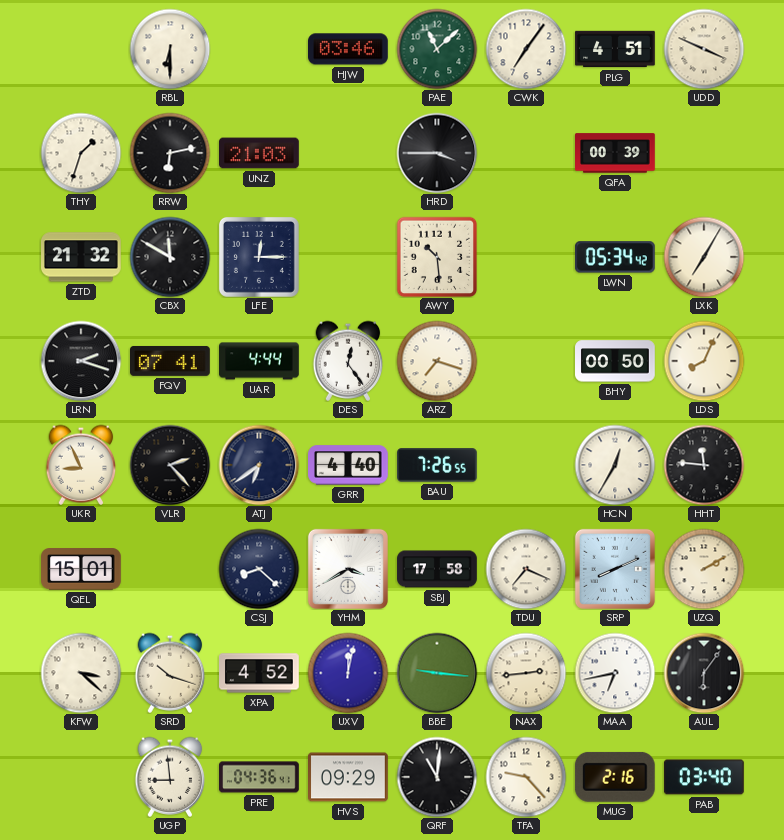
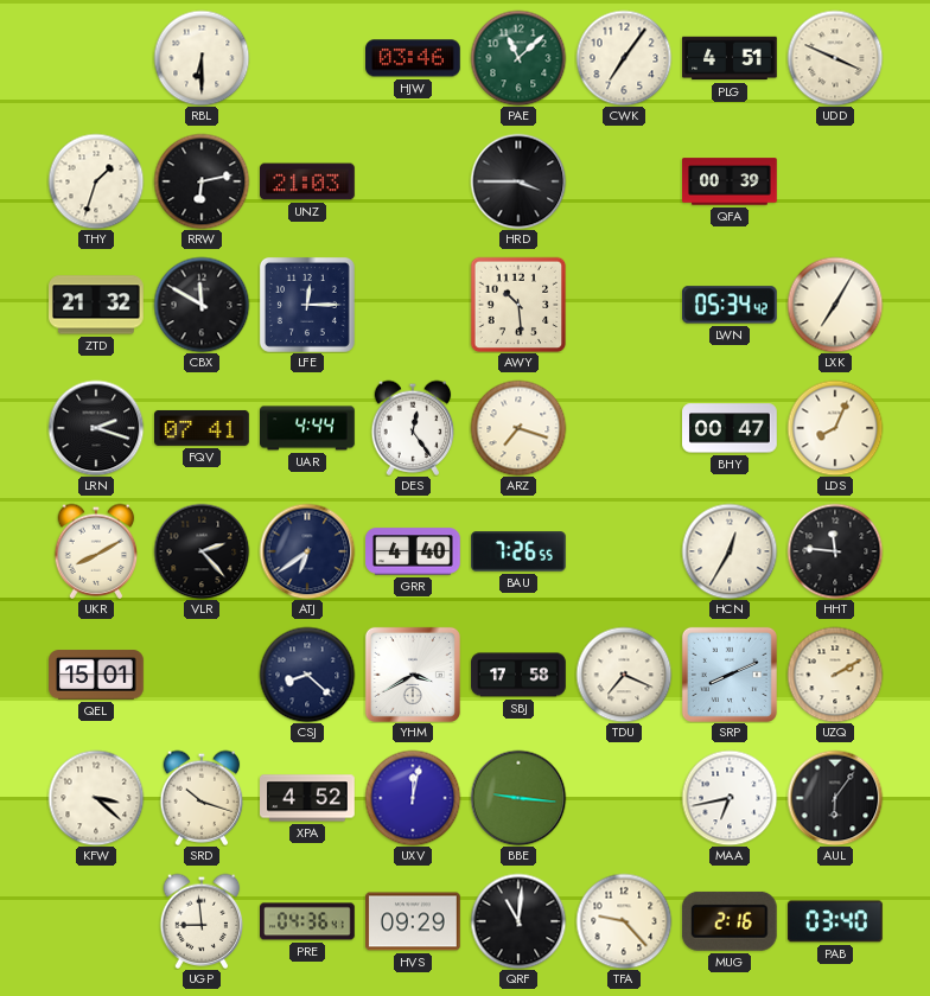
BHY: 00:50 -> 00:47
UKR: 8:56 -> 8:10
NAX: 2:44 -> none
